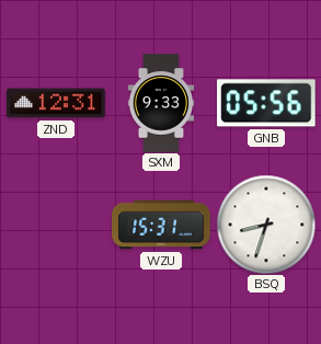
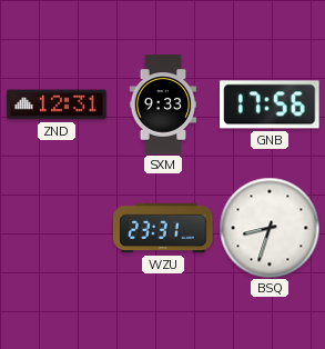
GNB: 05:56 -> 17:56
WZU: 15:31 -> 23:31
